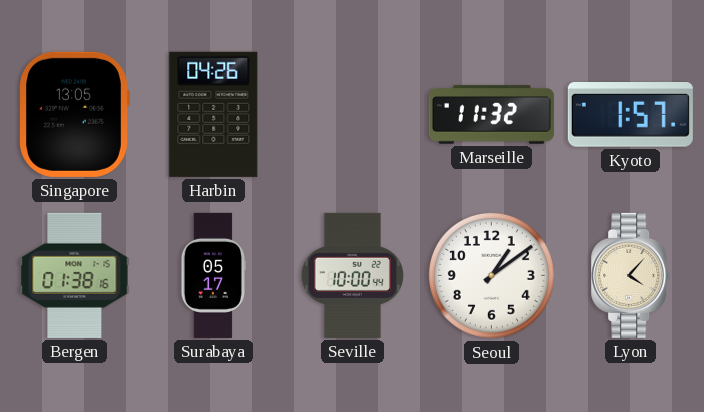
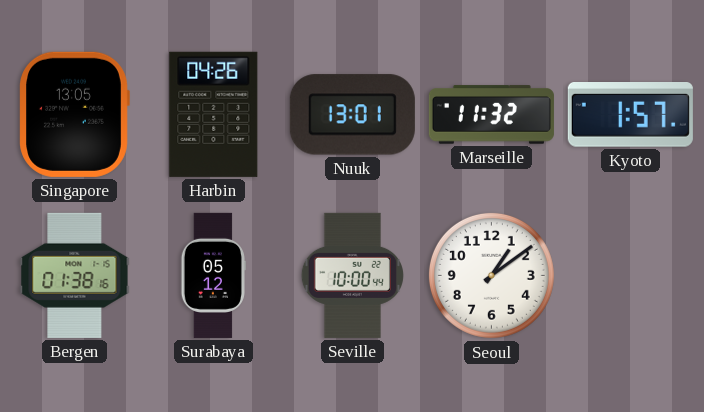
Nuuk: none -> 13:01
Surabaya: 05:17 -> 05:12
Lyon: 4:07 -> none
